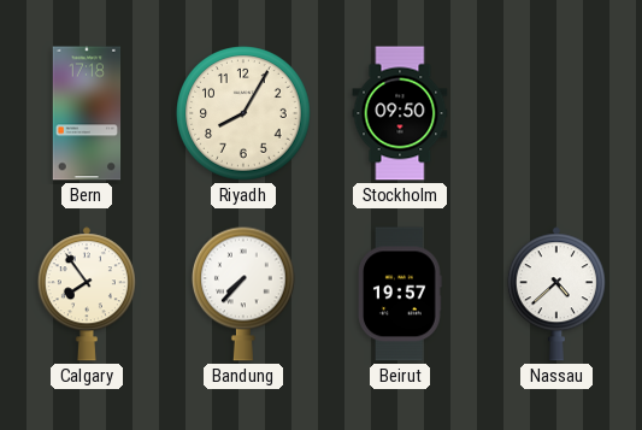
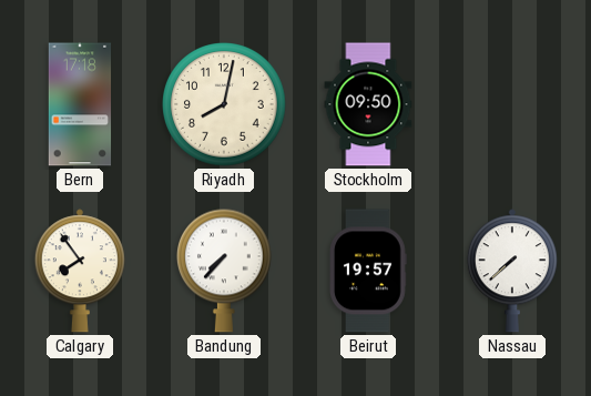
Riyadh: 8:05 -> 8:02
Nassau: 4:38 -> 7:38
